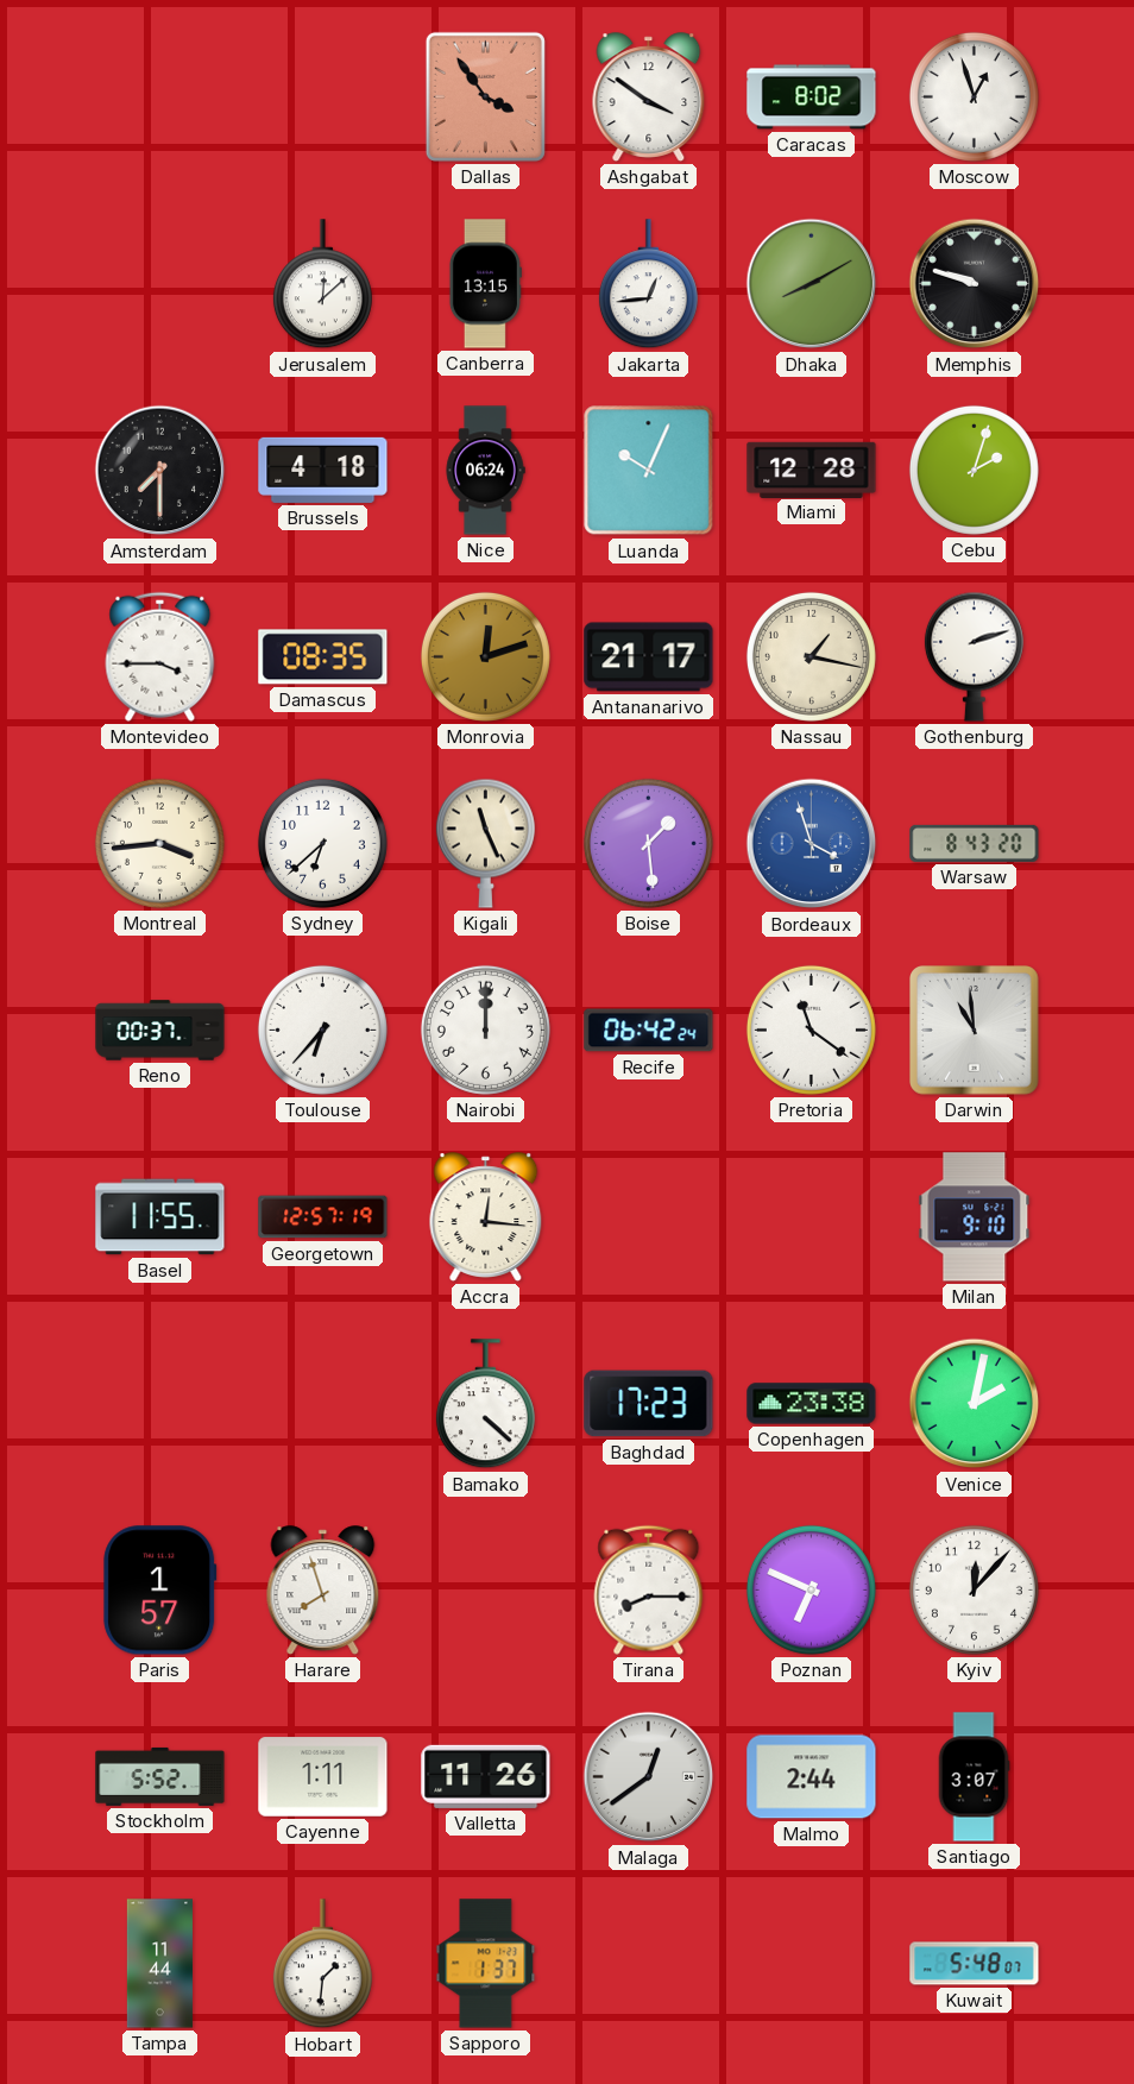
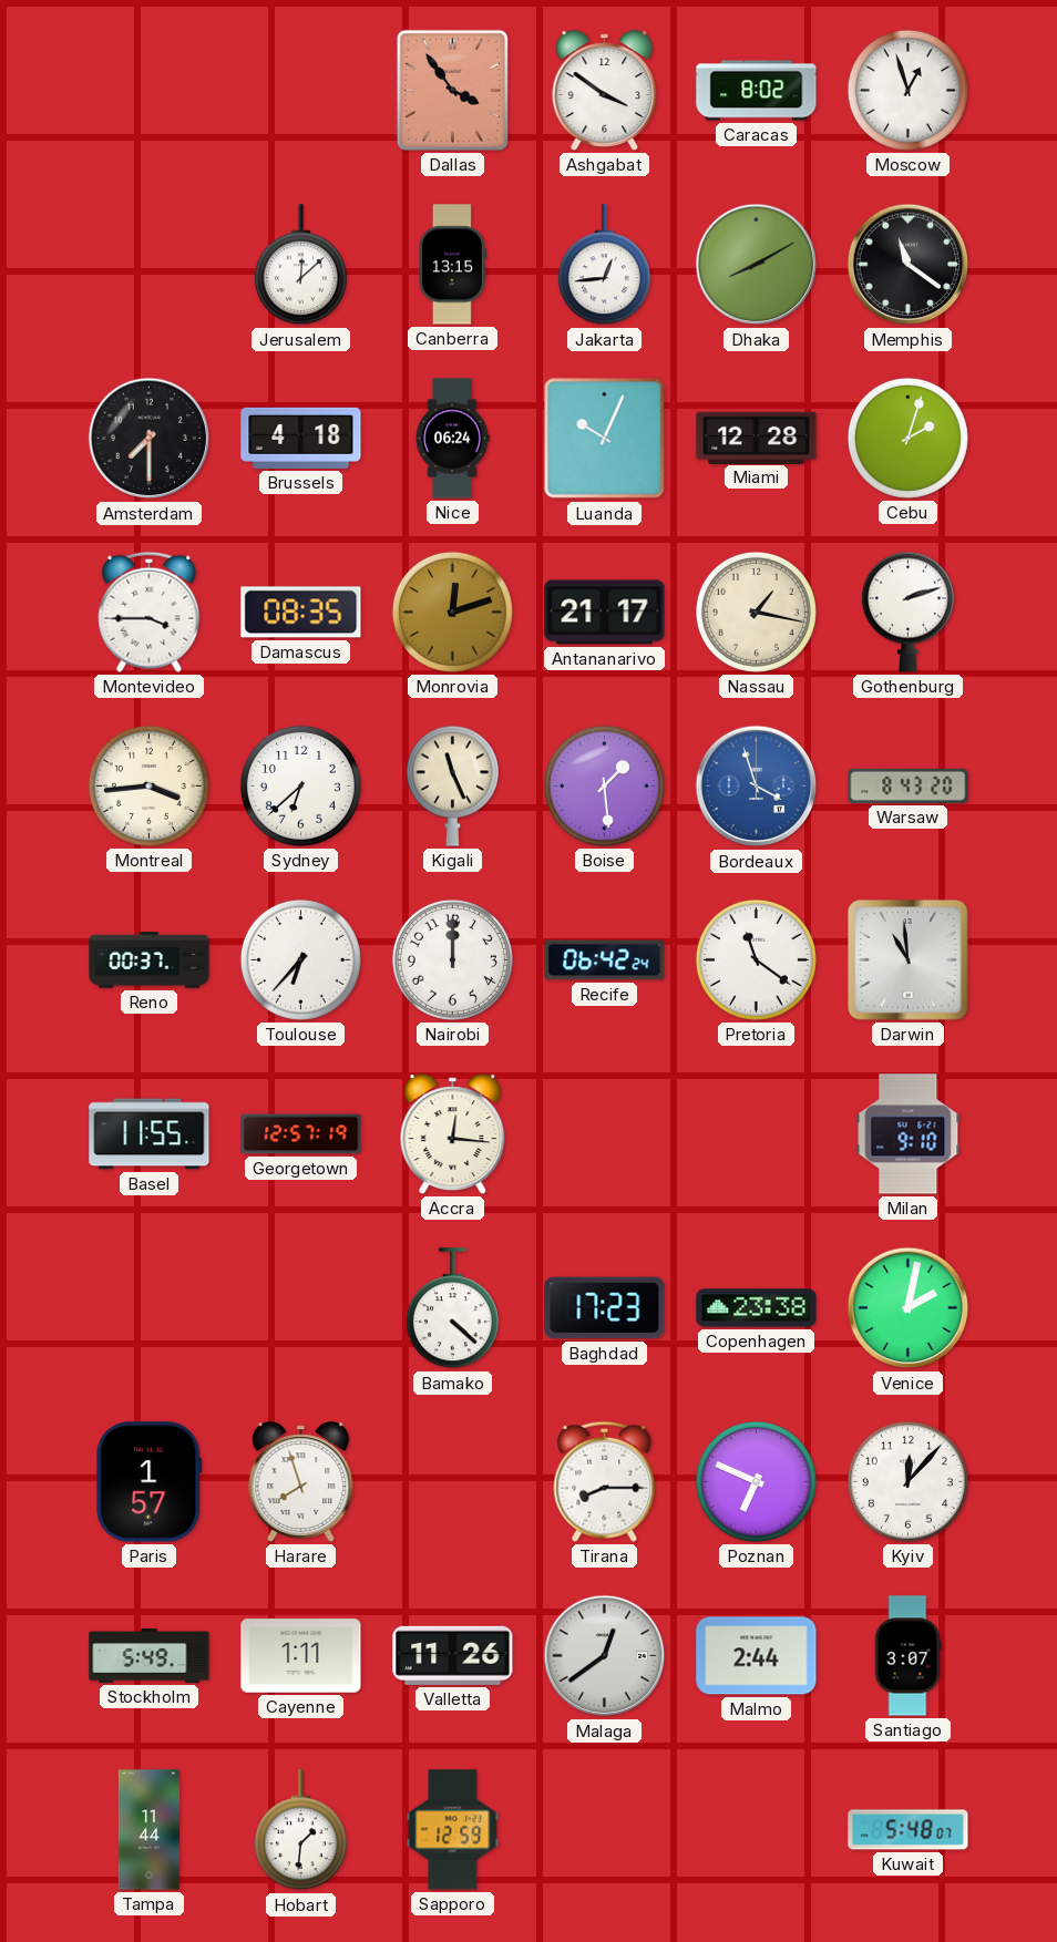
Memphis: 9:48 -> 11:21
Stockholm: 5:52 -> 5:49
Sapporo: 1:37 -> 12:59
